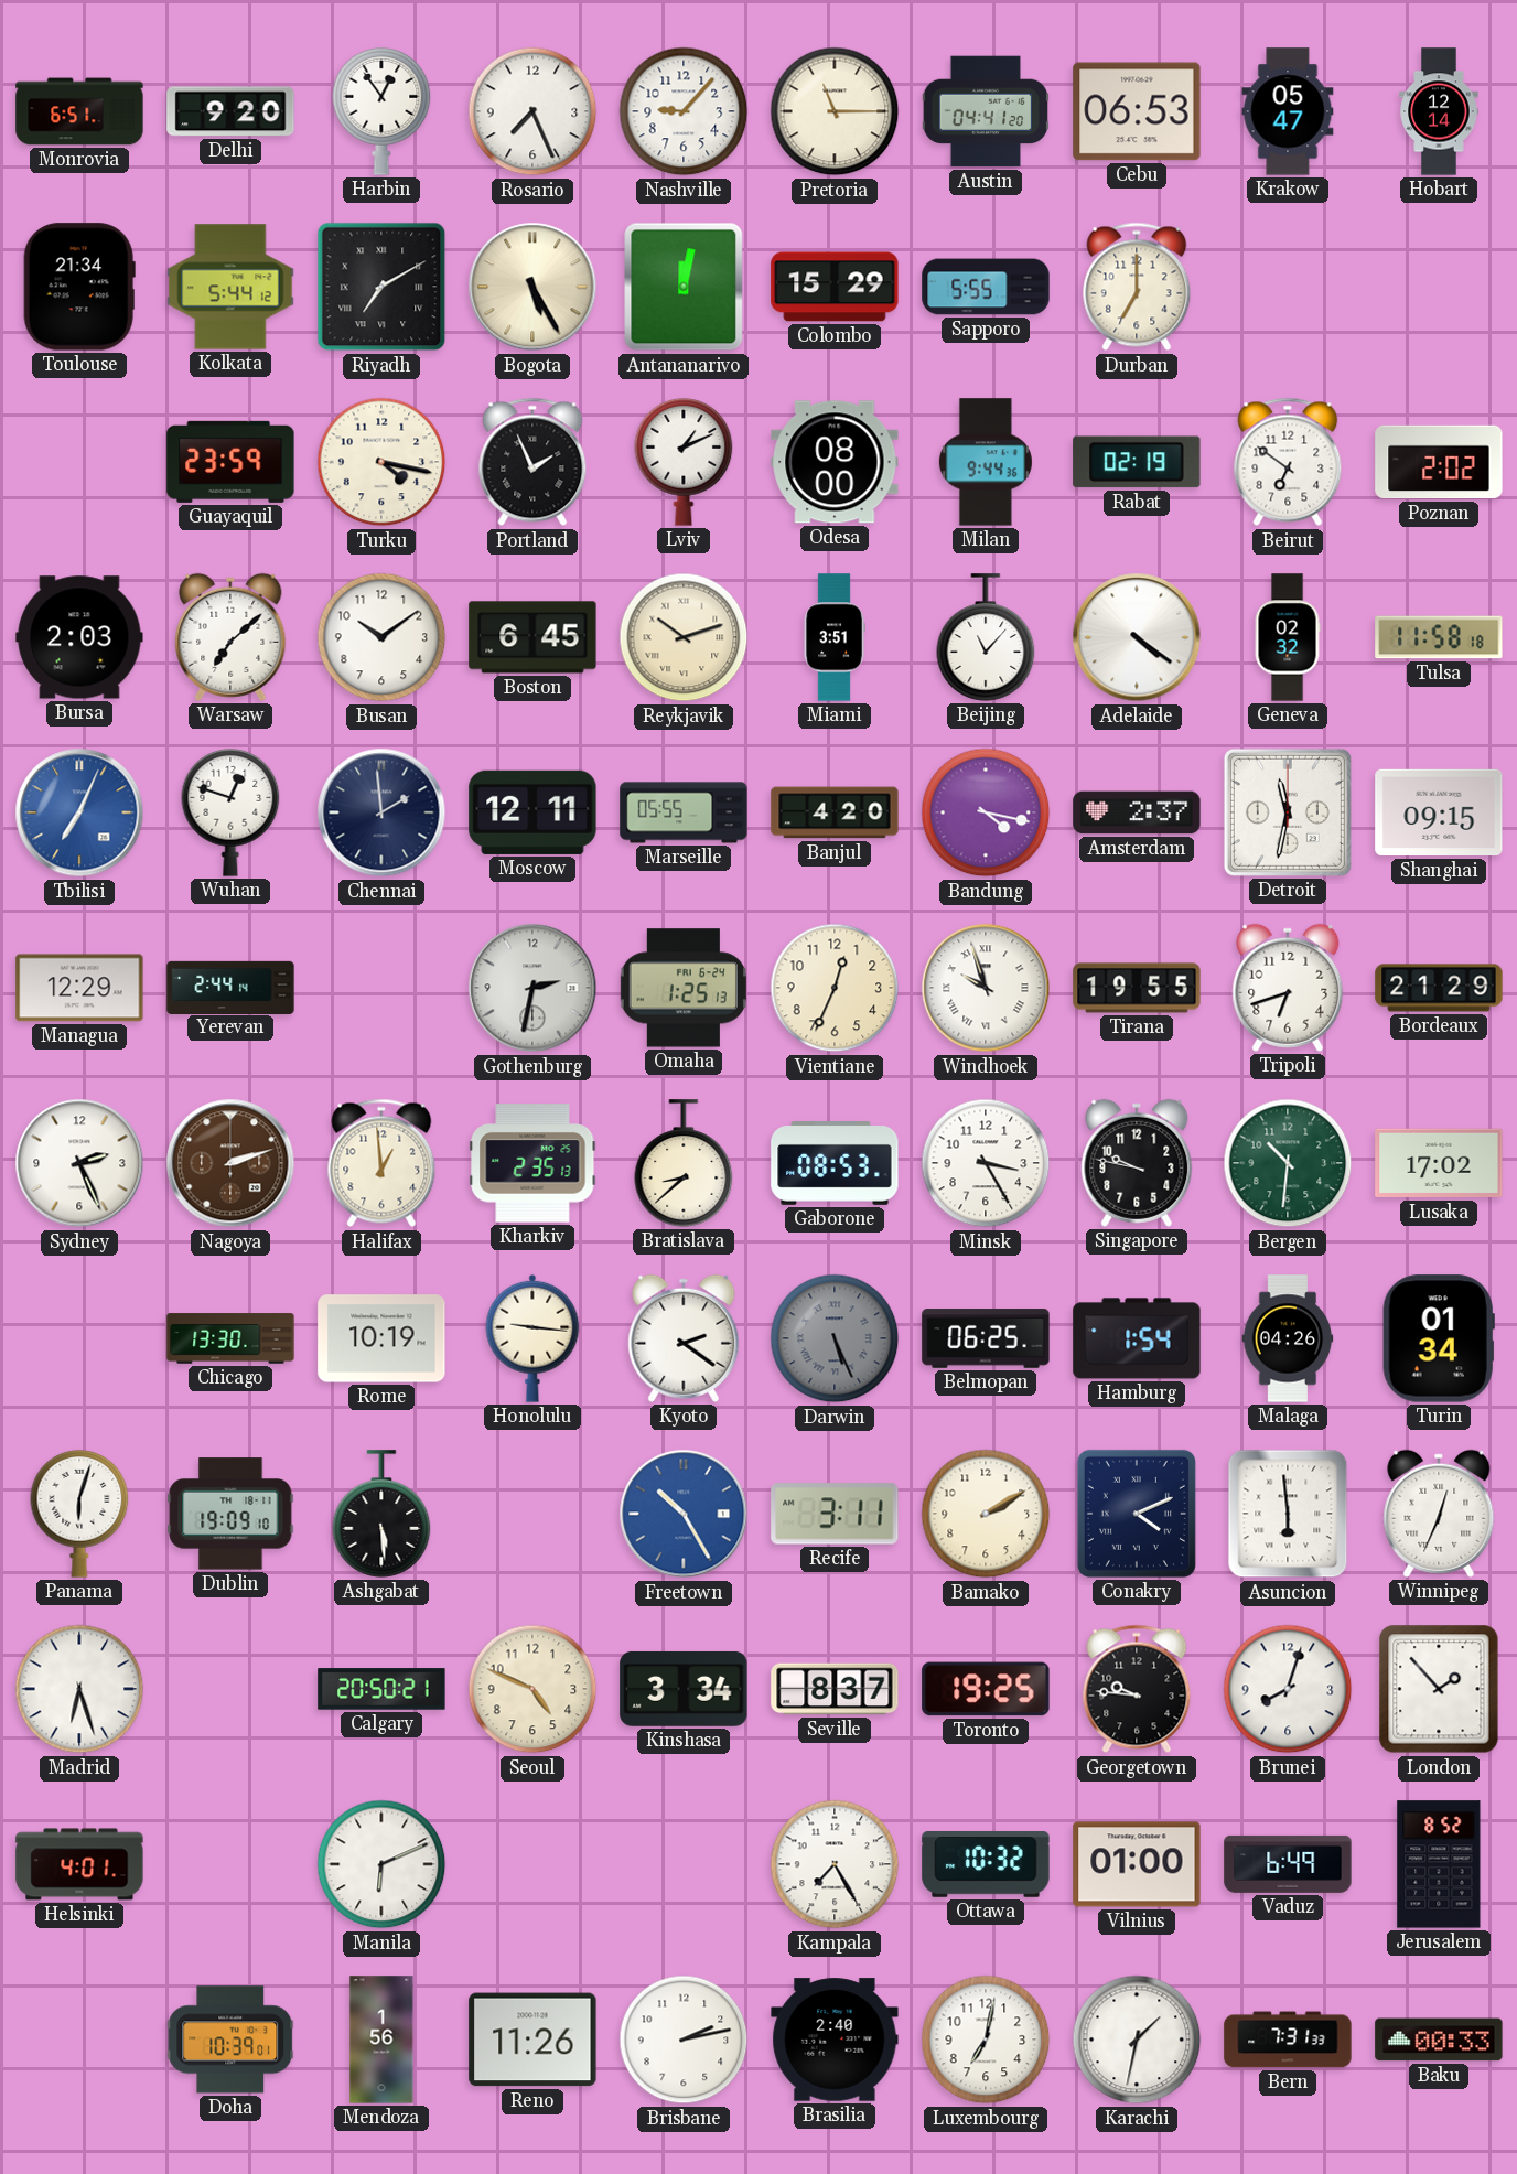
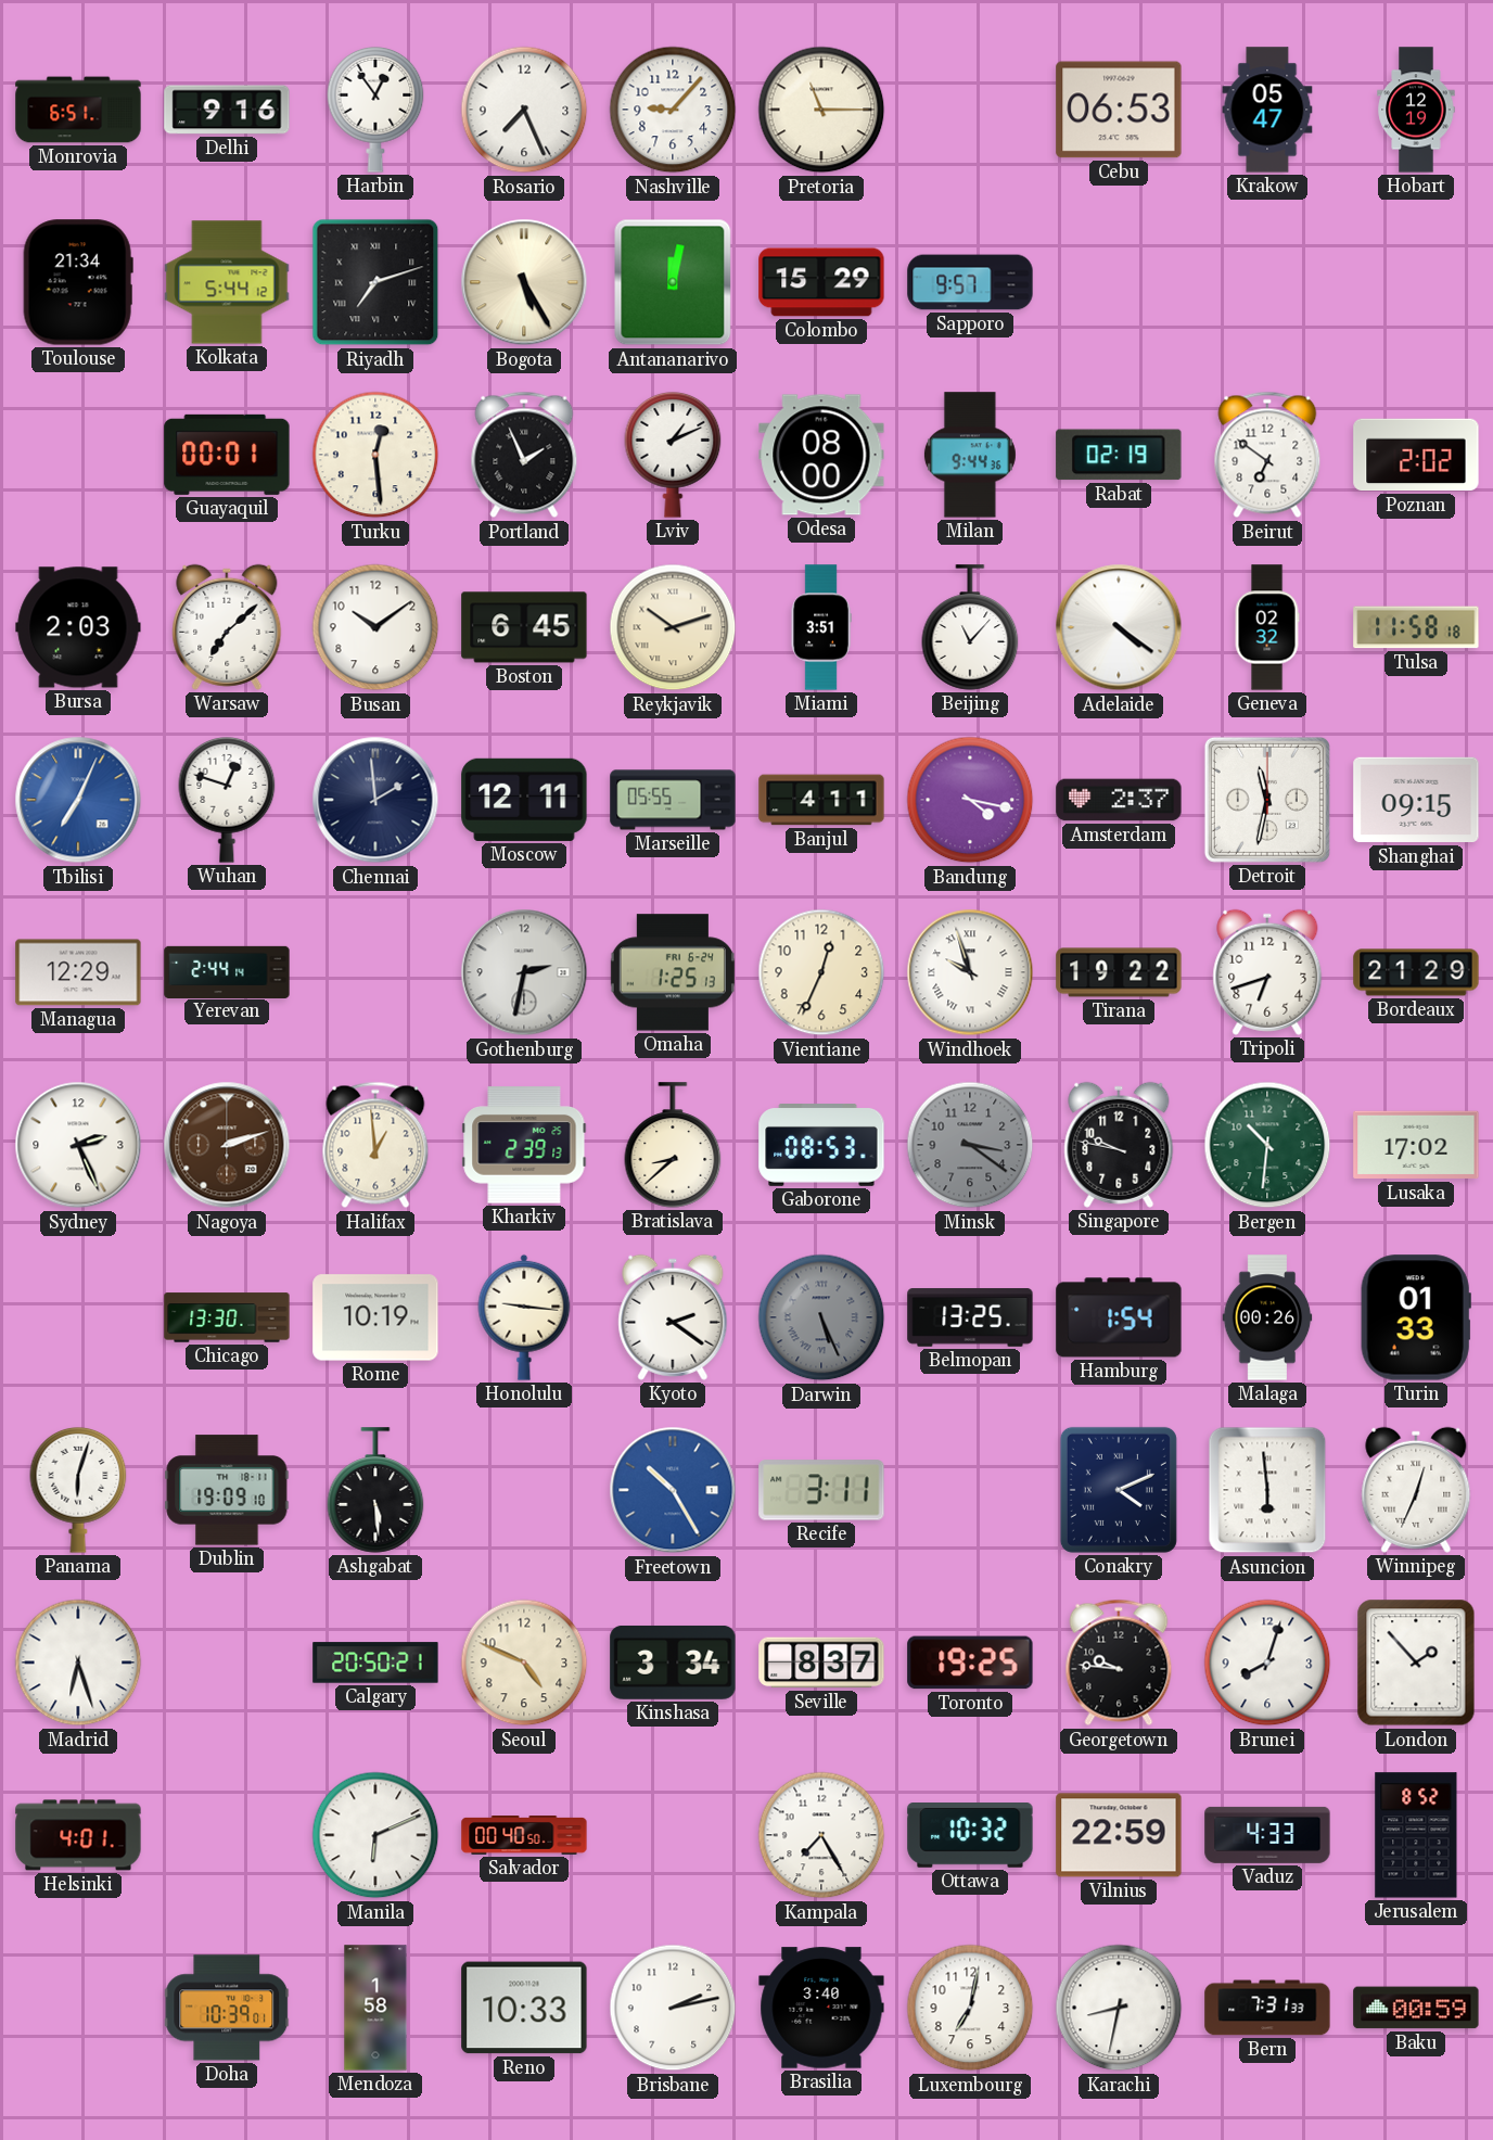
Delhi: 9:20 -> 9:16
Austin: 04:41 -> none
Hobart: 12:14 -> 12:19
Riyadh: 7:10 -> 7:12
Sapporo: 5:55 -> 9:57
Durban: 7:00 -> none
Guayaquil: 23:59 -> 00:01
Turku: 4:17 -> 12:29
Banjul: 4:20 -> 4:11
Tirana: 19:55 -> 19:22
Kharkiv: 2:35 -> 2:39
Minsk: 3:25 -> 3:21
Minsk dial: white -> grey
Belmopan: 06:25 -> 13:25
Malaga: 04:26 -> 00:26
Turin: 01:34 -> 01:33
Bamako: 2:10 -> none
Salvador: none -> 00:40
Vilnius: 01:00 -> 22:59
Vaduz: 6:49 -> 4:33
Mendoza: 1:56 -> 1:58
Reno: 11:26 -> 10:33
Brasilia: 2:40 -> 3:40
Karachi: 1:32 -> 8:32
Baku: 00:33 -> 00:59
